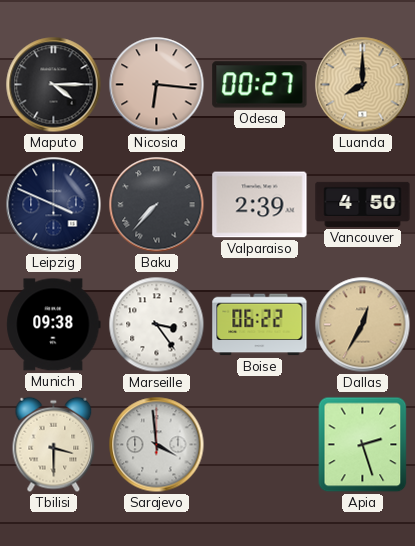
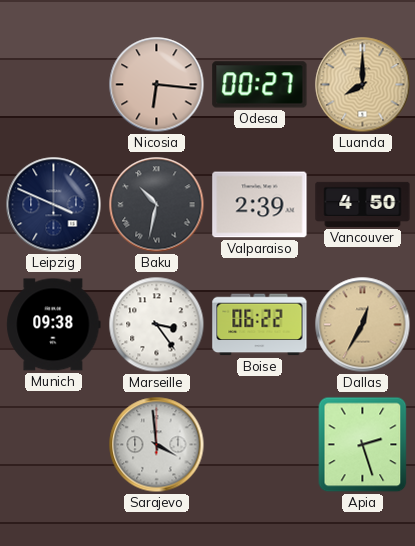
Maputo: 4:15 -> none
Baku: 7:37 -> 10:32
Tbilisi: 3:30 -> none
